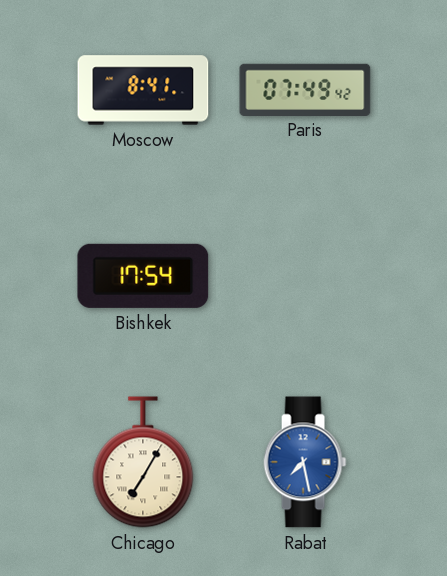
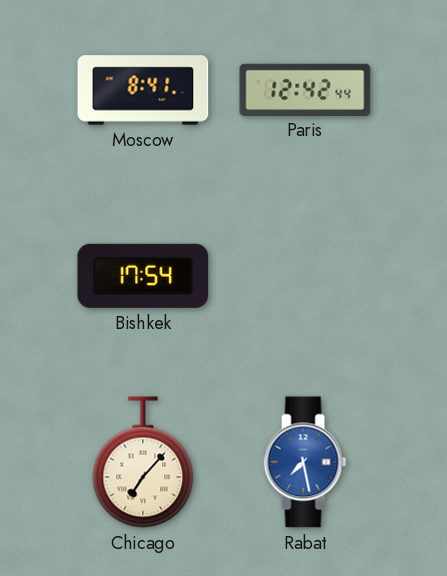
Paris: 07:49 -> 12:42
Chicago: 7:05 -> 7:07
